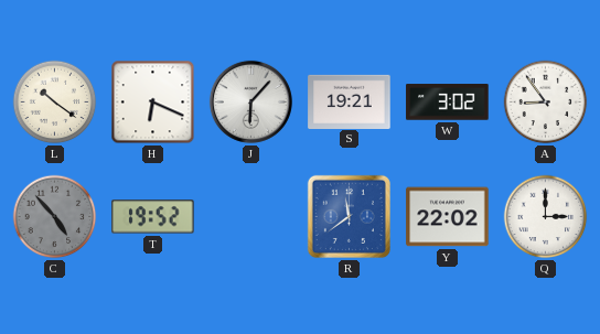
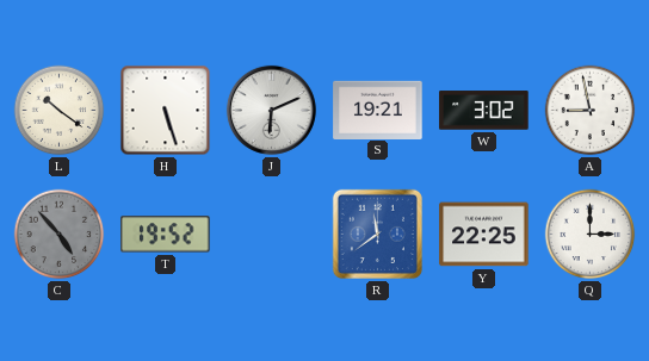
H: 6:19 -> 5:27
J: 6:07 -> 6:11
A: 8:54 -> 8:58
Y: 22:02 -> 22:25
